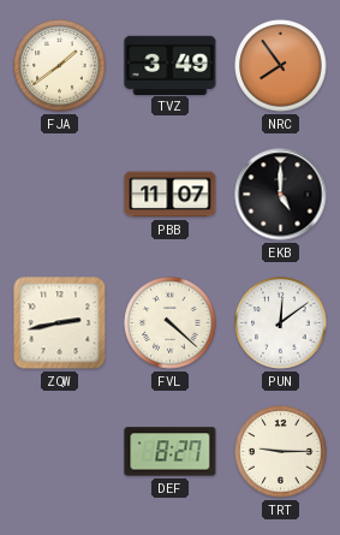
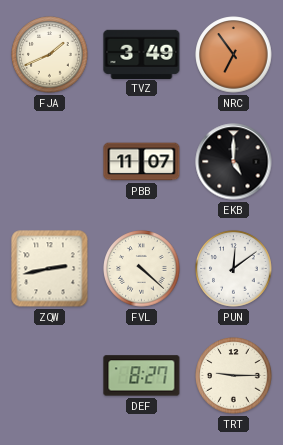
FJA: 1:39 -> 1:41
NRC: 7:54 -> 6:54
